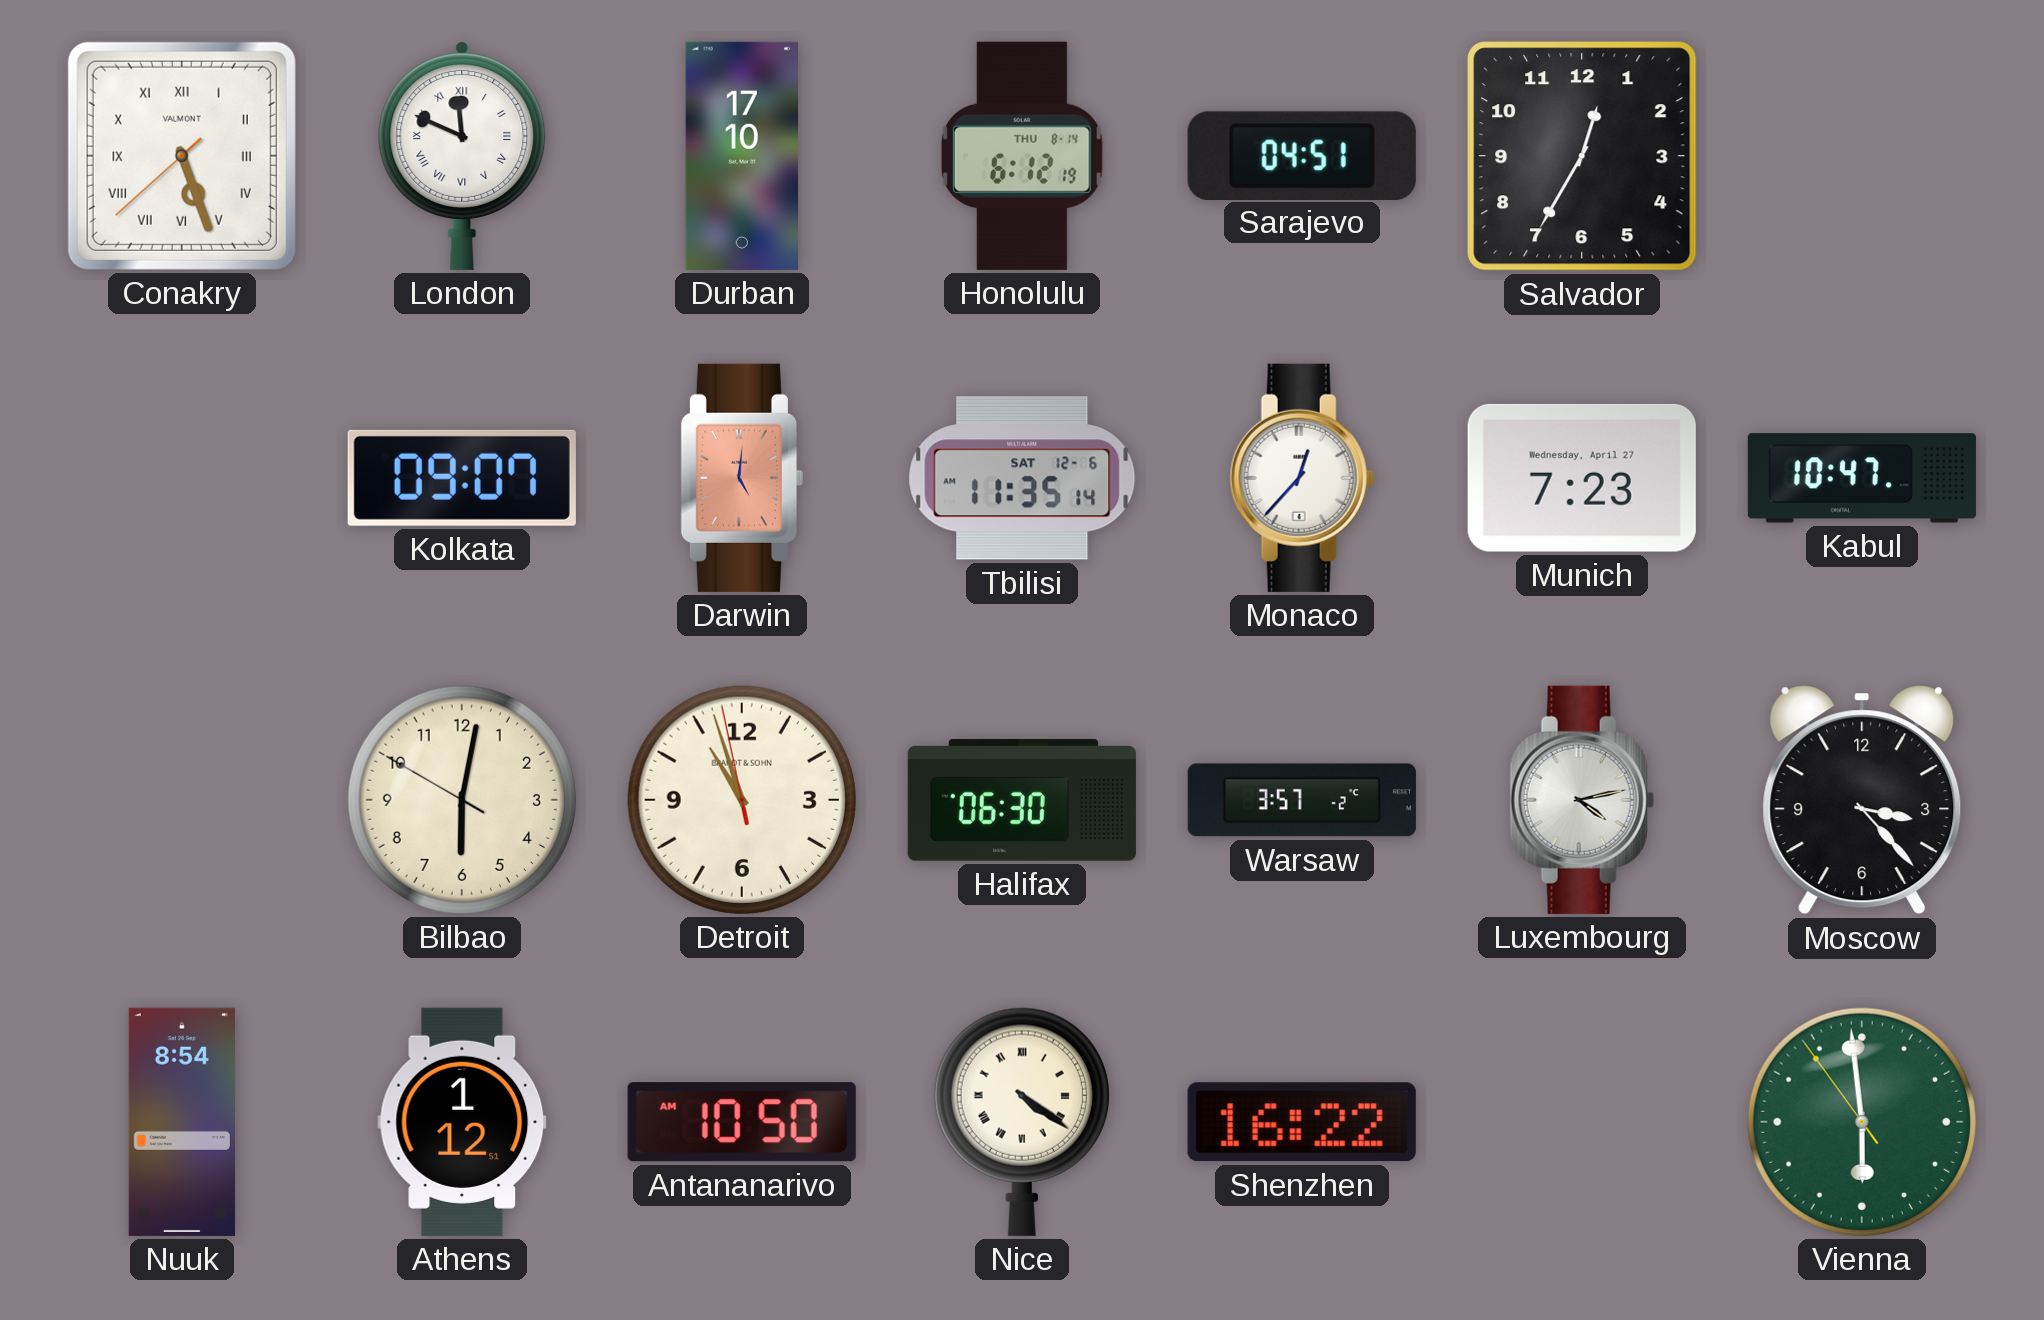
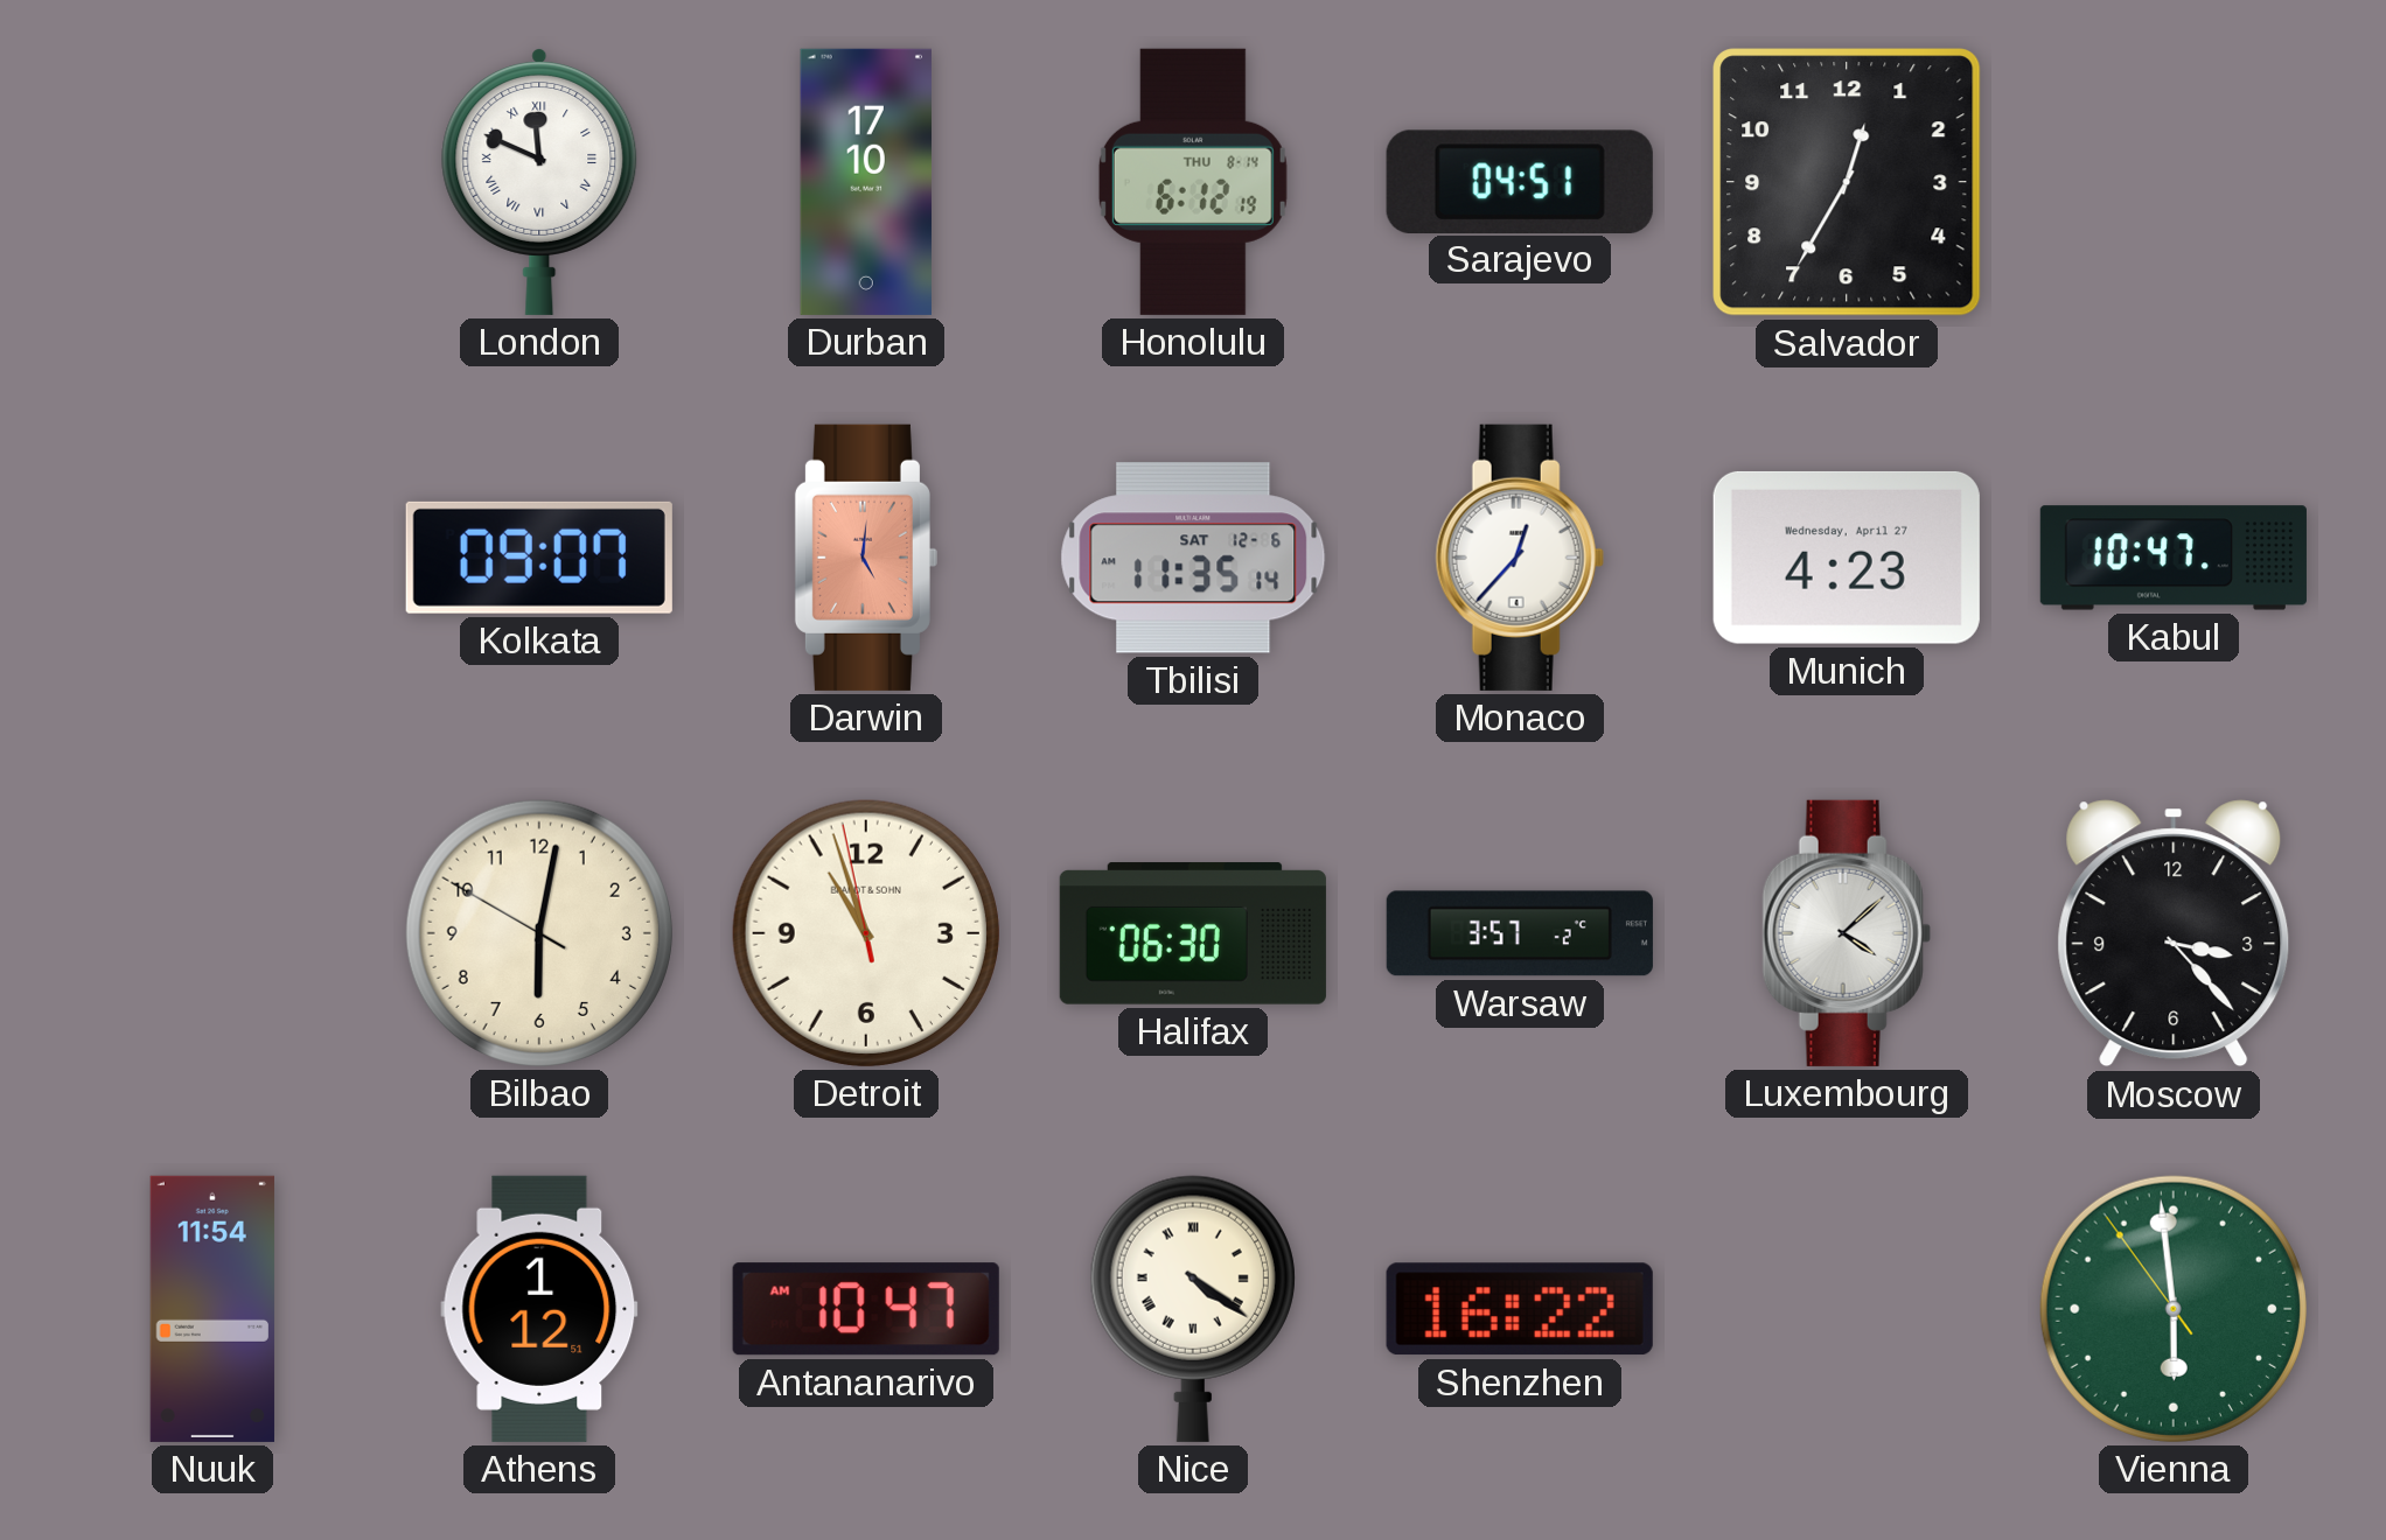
Conakry: 5:26 -> none
Munich: 7:23 -> 4:23
Luxembourg: 4:13 -> 4:08
Nuuk: 8:54 -> 11:54
Antananarivo: 10:50 -> 10:47
